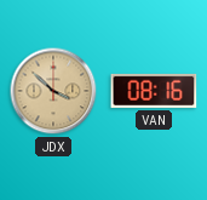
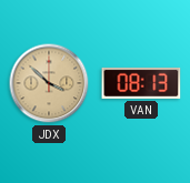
VAN: 08:16 -> 08:13
